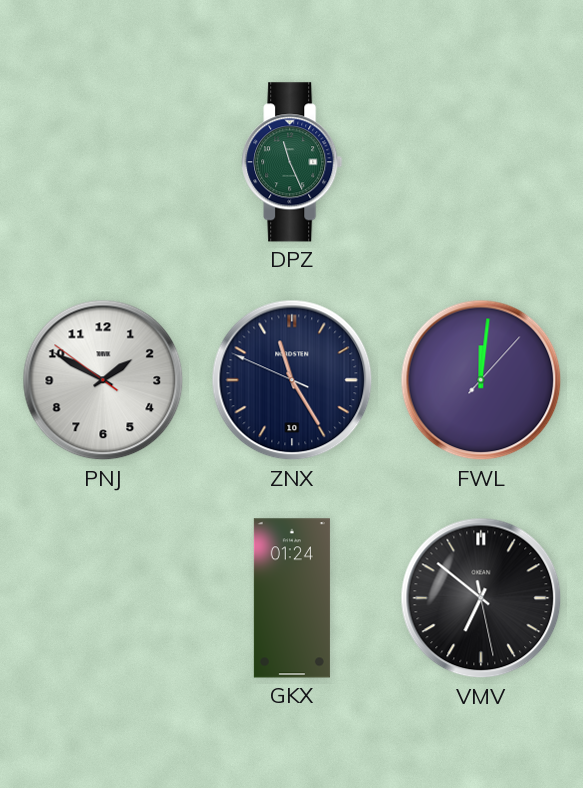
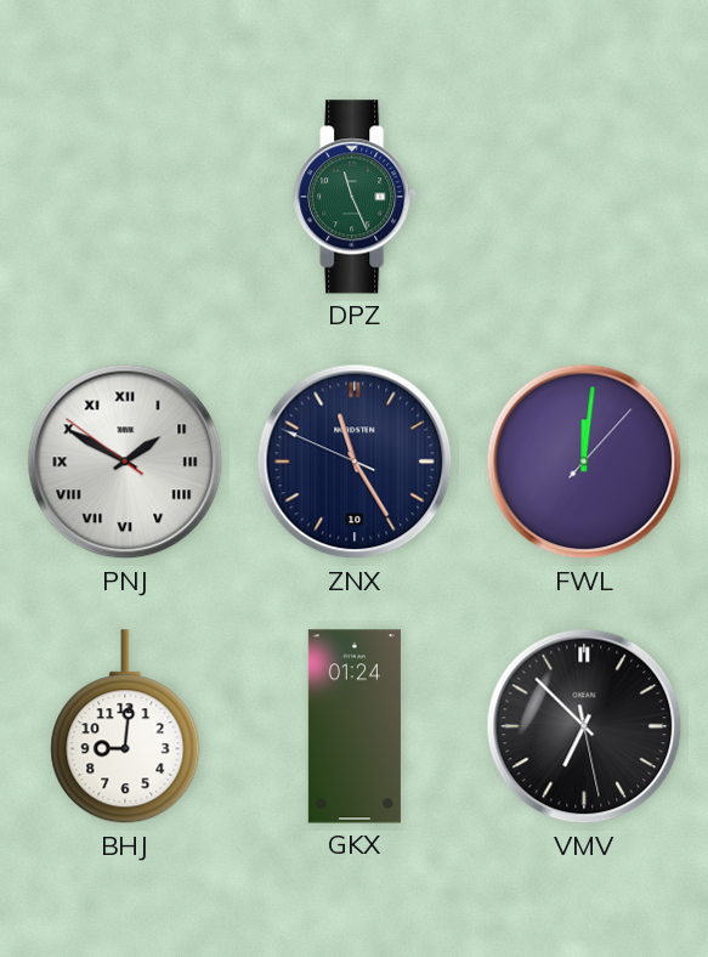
PNJ numerals: Arabic -> Roman
BHJ: none -> 9:01
VMV: 6:51 -> 6:52
